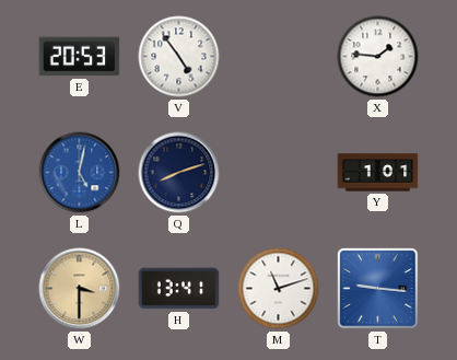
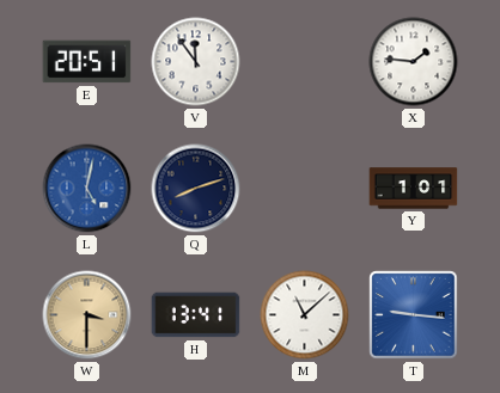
E: 20:53 -> 20:51
V: 4:54 -> 11:54
M: 11:12 -> 11:08
